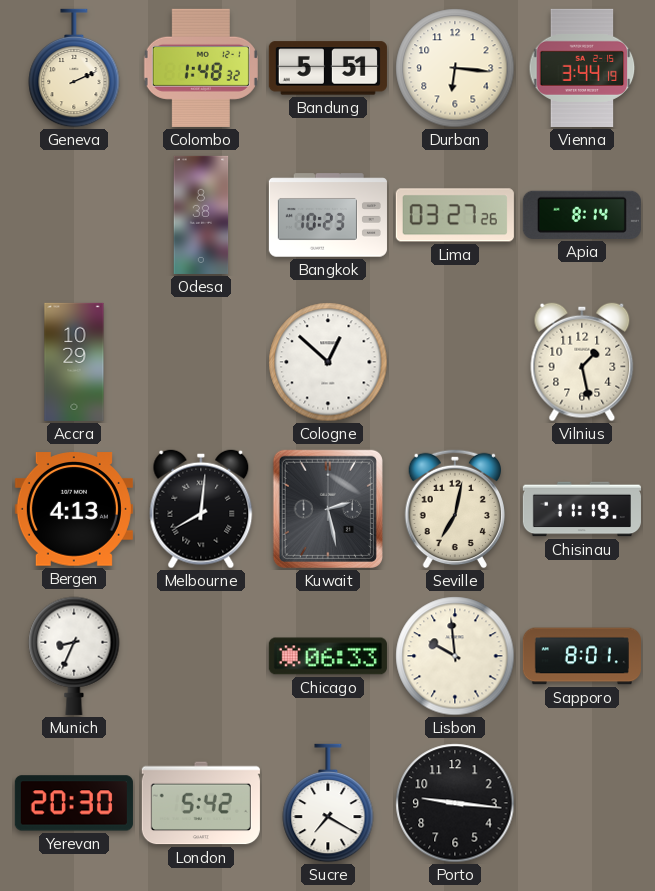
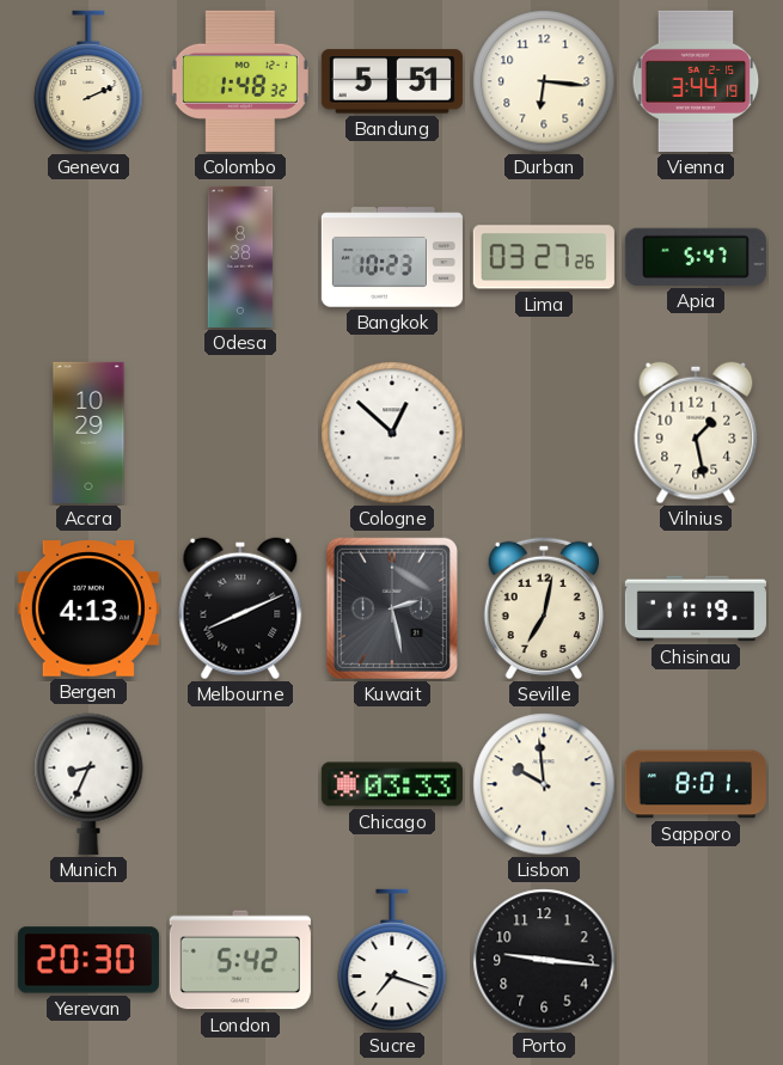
Apia: 8:14 -> 5:47
Melbourne: 8:01 -> 8:11
Chicago: 06:33 -> 03:33
Sucre: 7:20 -> 7:18
